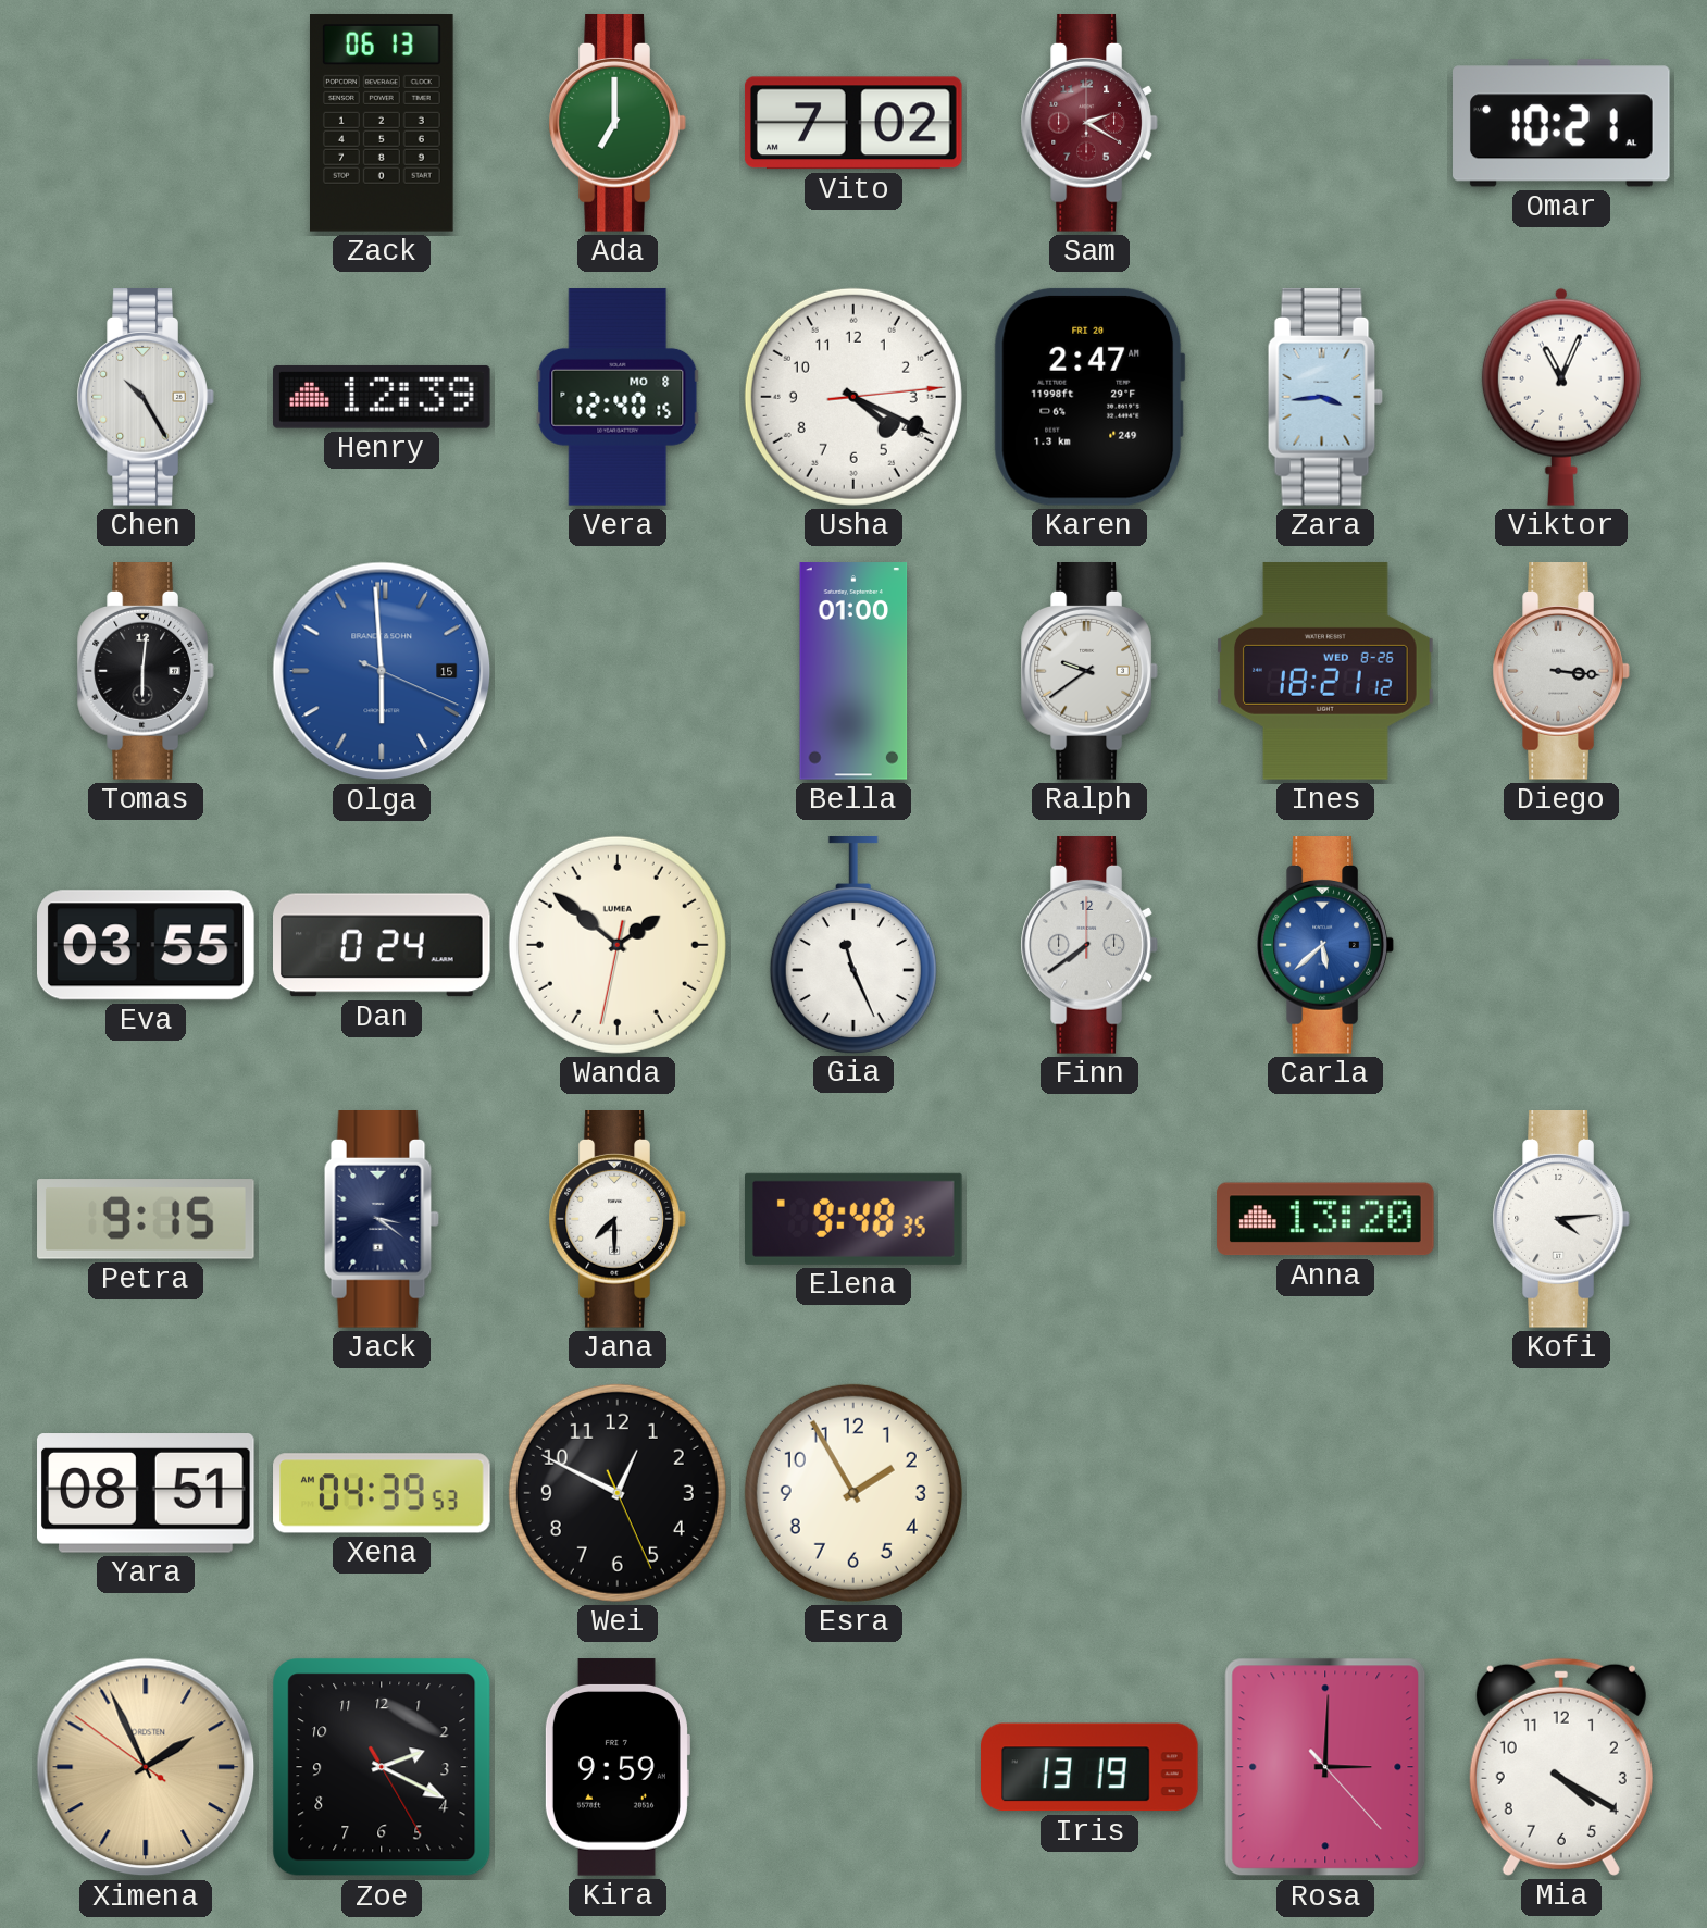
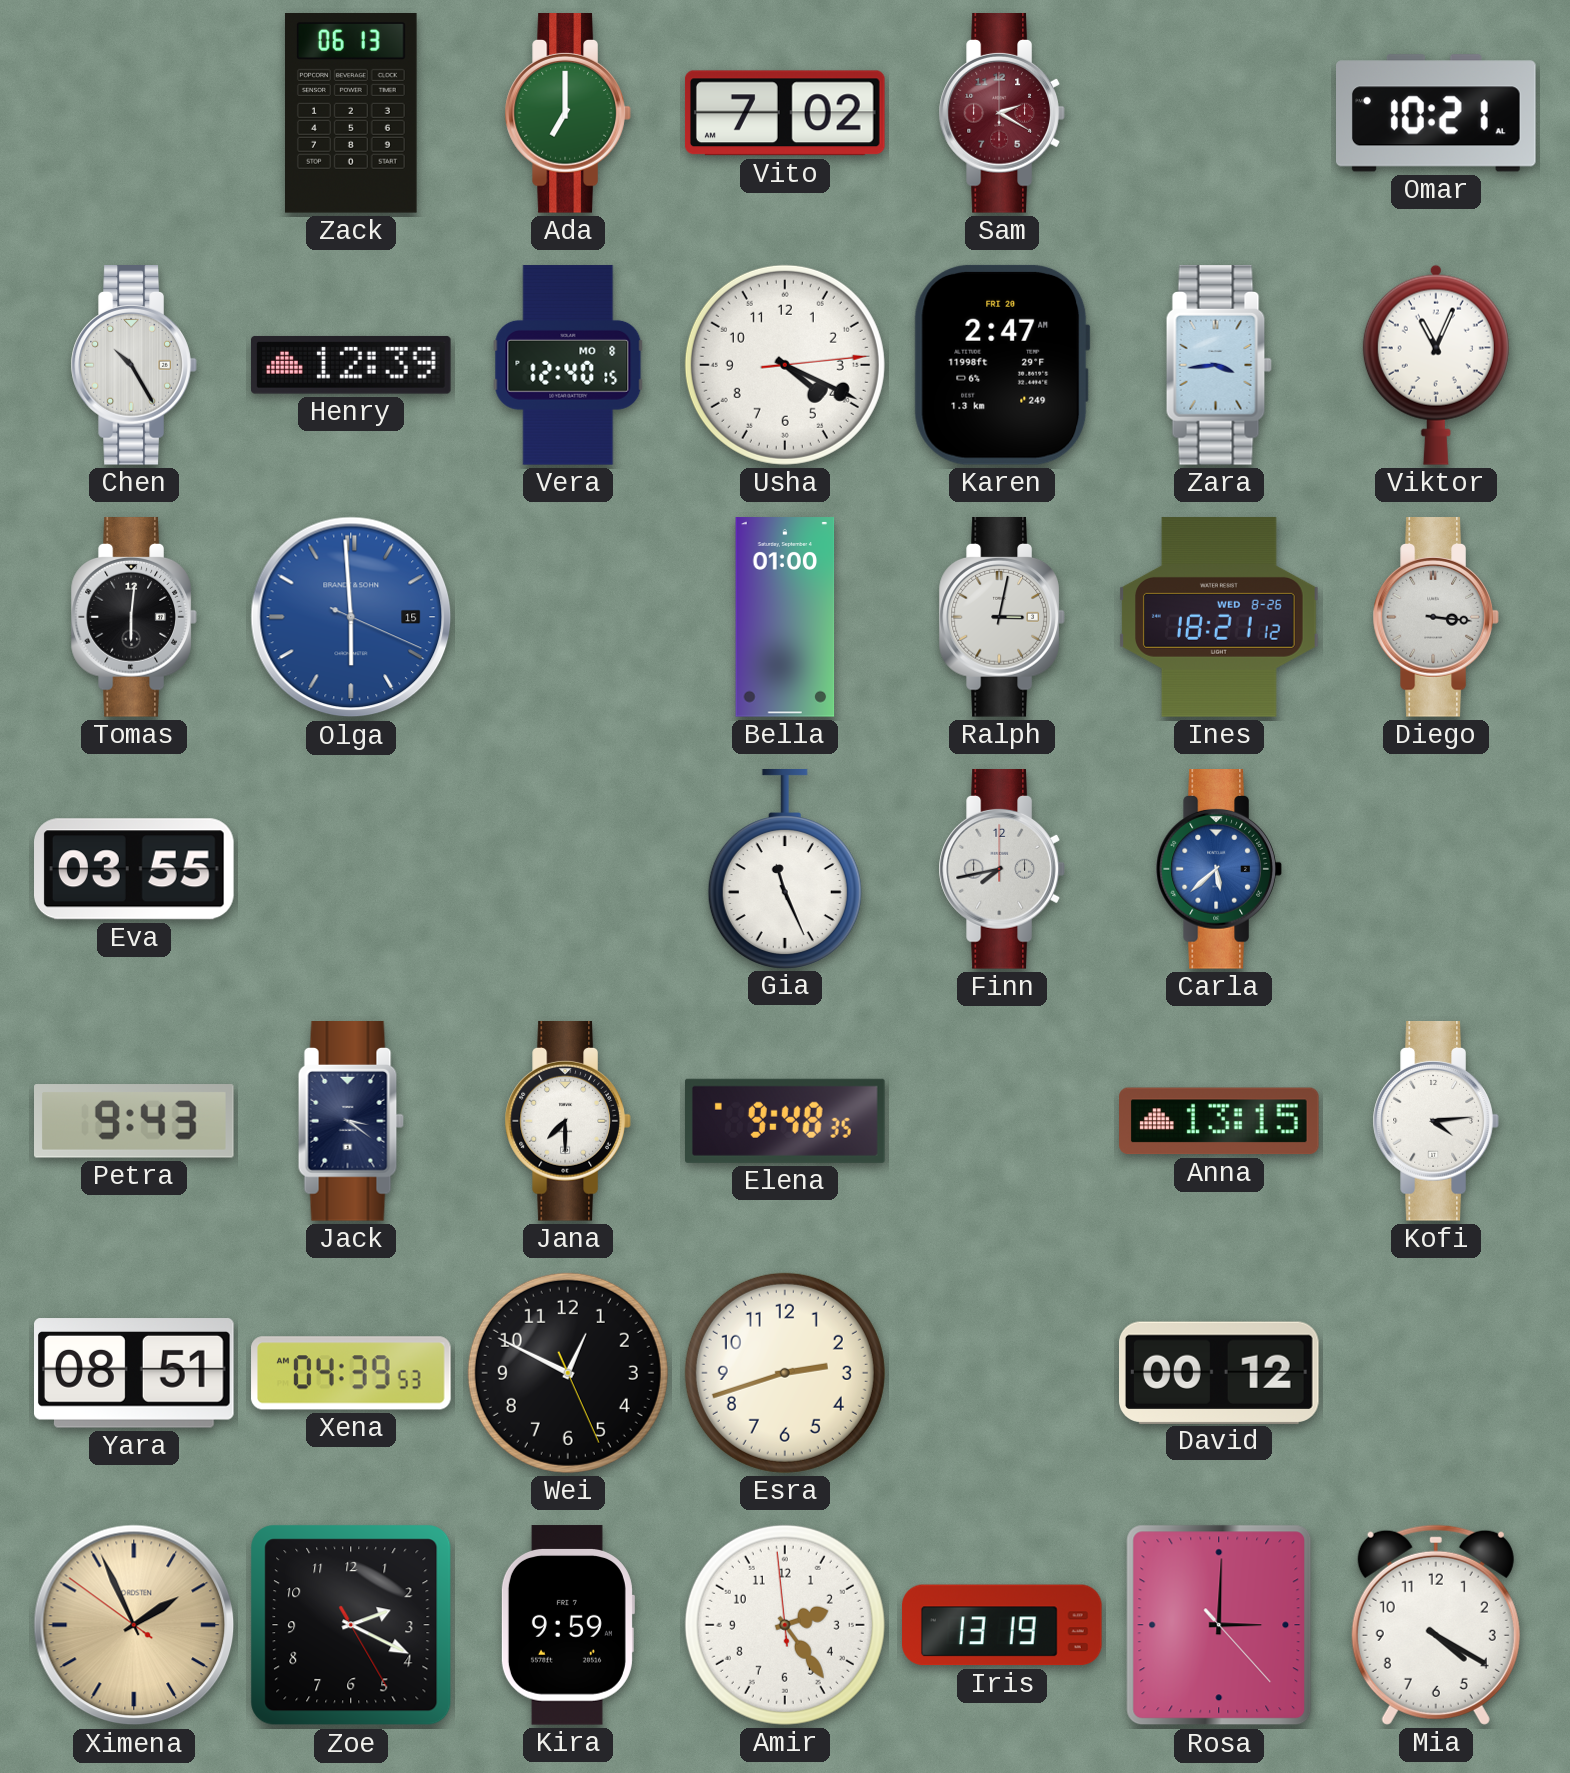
Ralph: 9:39 -> 3:02
Dan: 0:24 -> none
Wanda: 1:51 -> none
Finn: 7:39 -> 7:43
Petra: 9:15 -> 9:43
Anna: 13:20 -> 13:15
Esra: 1:55 -> 2:42
David: none -> 00:12
Amir: none -> 2:23
